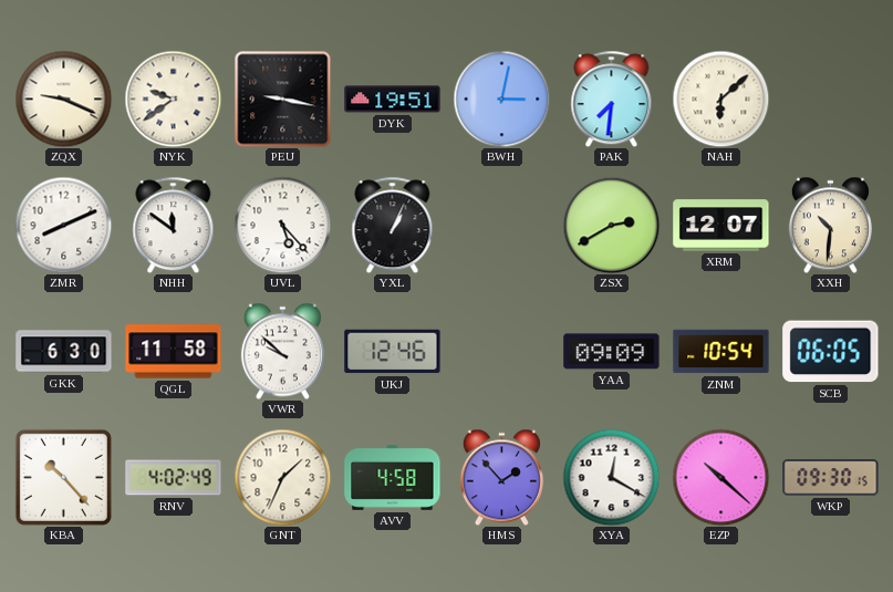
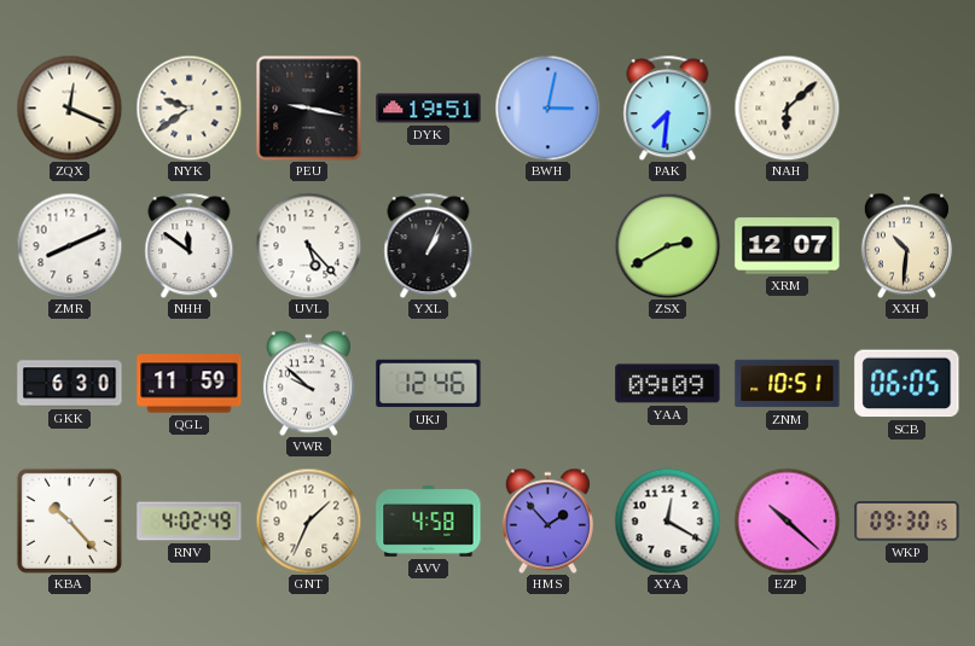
ZQX: 9:19 -> 12:19
QGL: 11:58 -> 11:59
ZNM: 10:54 -> 10:51
